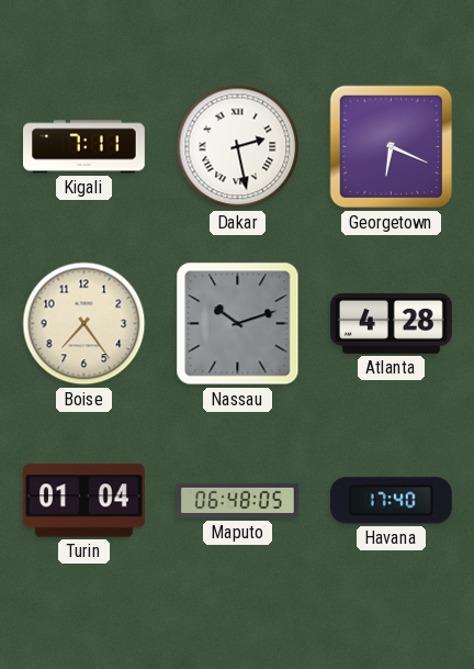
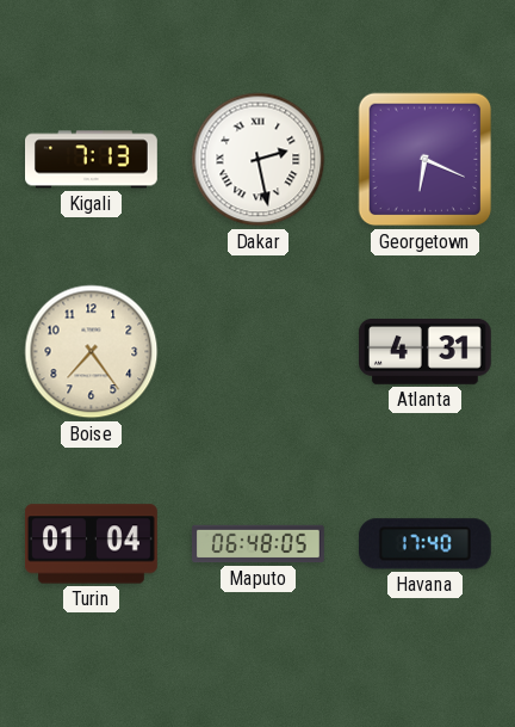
Kigali: 7:11 -> 7:13
Nassau: 10:12 -> none
Atlanta: 4:28 -> 4:31
